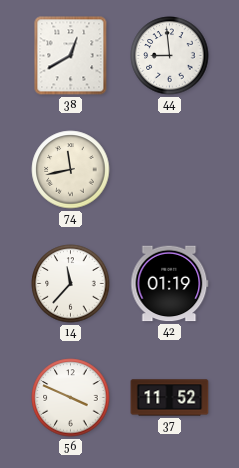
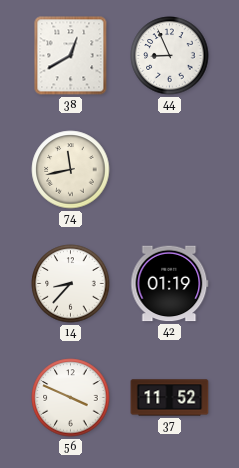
44: 8:59 -> 8:56
14: 11:37 -> 8:37
